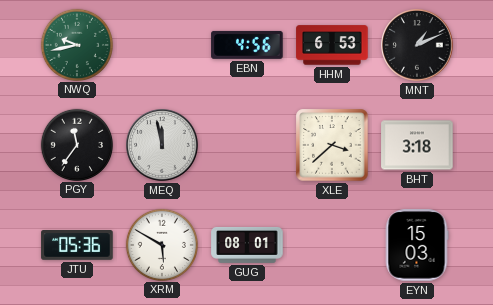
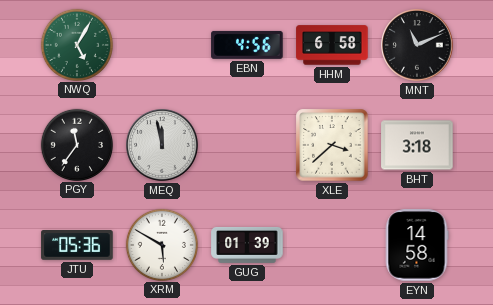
NWQ: 9:43 -> 5:05
HHM: 6:53 -> 6:58
MNT: 1:11 -> 11:11
GUG: 08:01 -> 01:39
EYN: 15:03 -> 14:58
